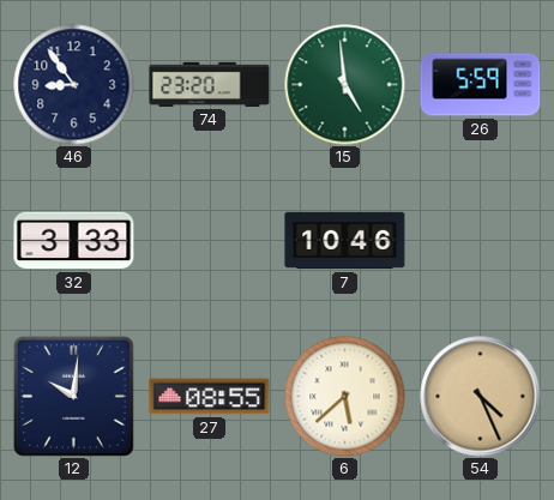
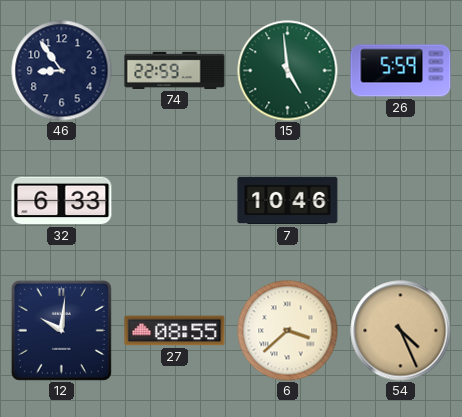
74: 23:20 -> 22:59
32: 3:33 -> 6:33
6: 5:38 -> 3:38
